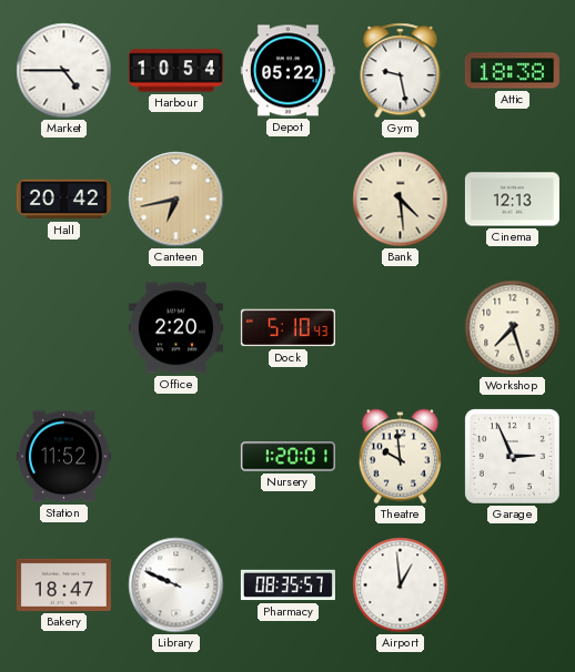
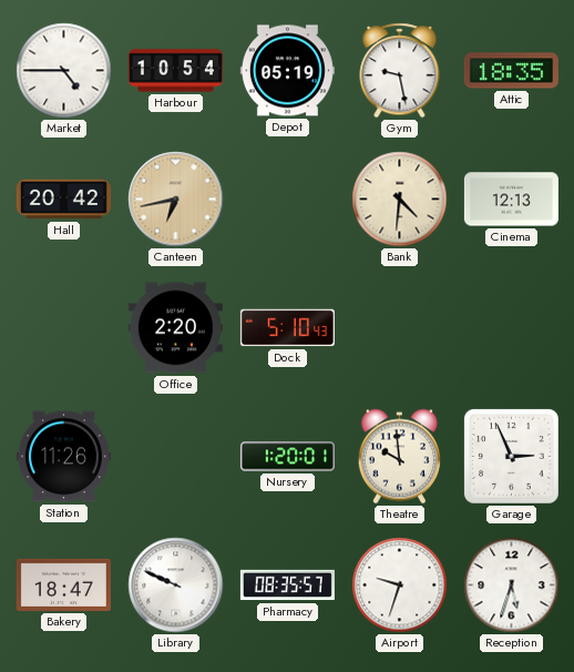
Depot: 05:22 -> 05:19
Attic: 18:38 -> 18:35
Bank: 4:29 -> 4:31
Workshop: 7:27 -> none
Station: 11:52 -> 11:26
Airport: 12:59 -> 9:33
Reception: none -> 5:33
